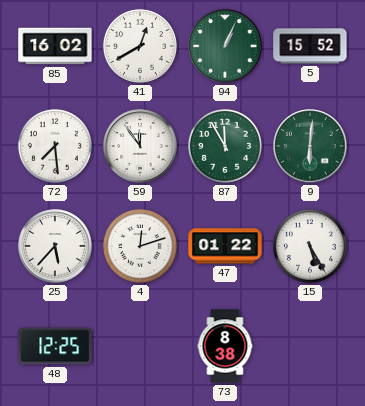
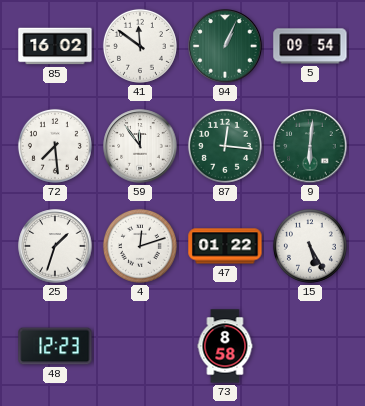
41: 12:40 -> 11:51
5: 15:52 -> 09:54
87: 11:55 -> 12:16
25: 5:37 -> 1:33
48: 12:25 -> 12:23
73: 8:38 -> 8:58
